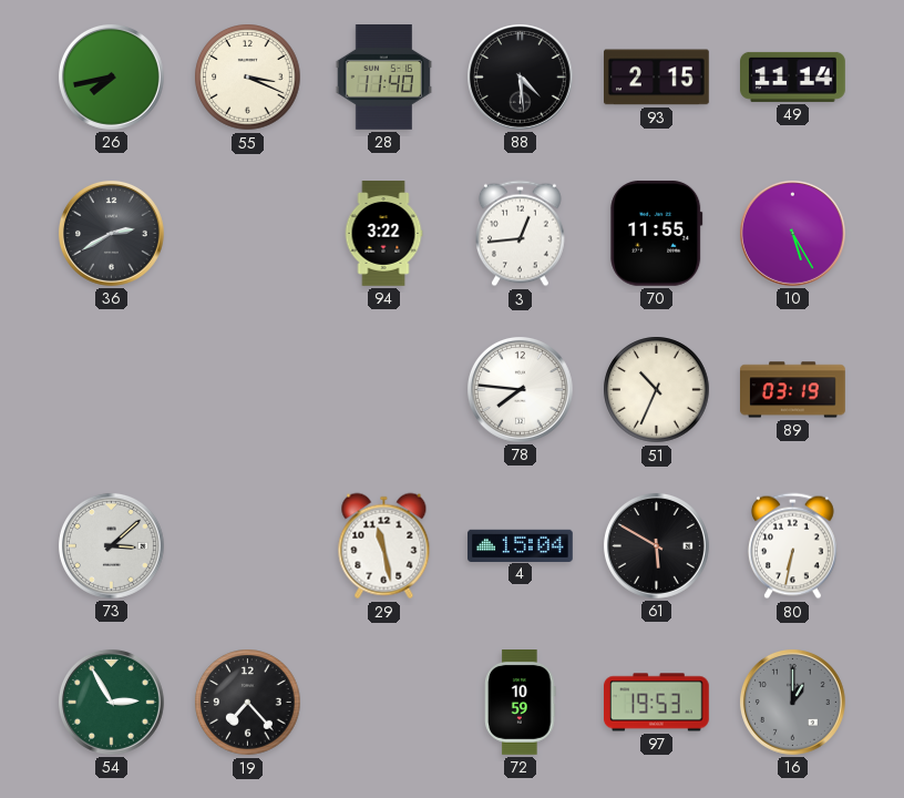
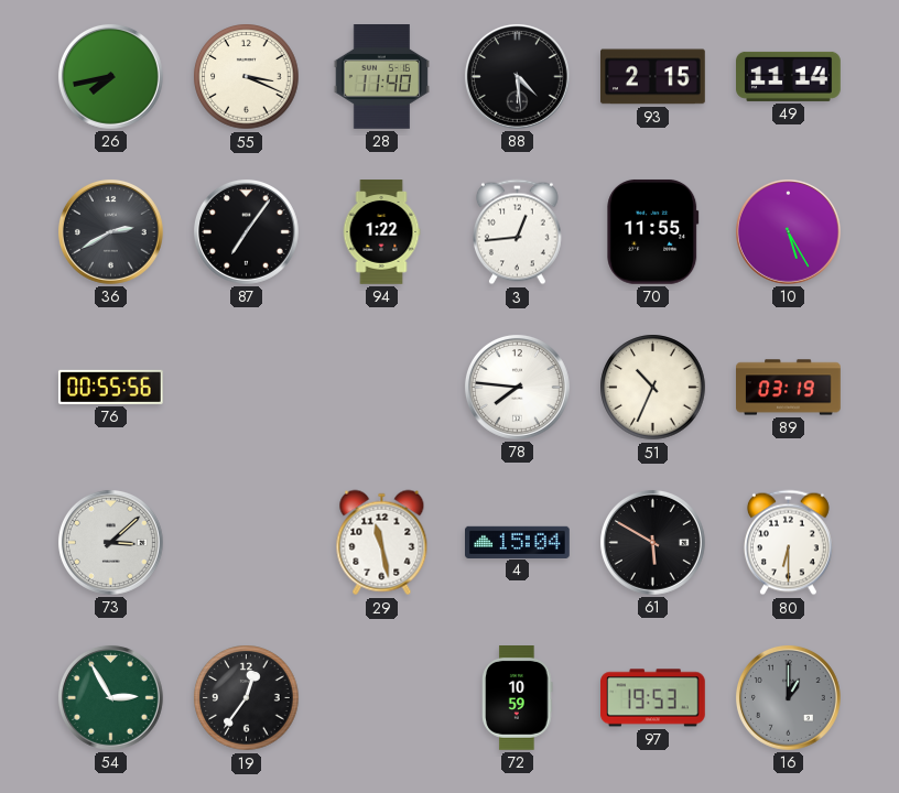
87: none -> 7:06
94: 3:22 -> 1:22
76: none -> 00:55
80: 6:32 -> 6:30
19: 7:23 -> 12:36
